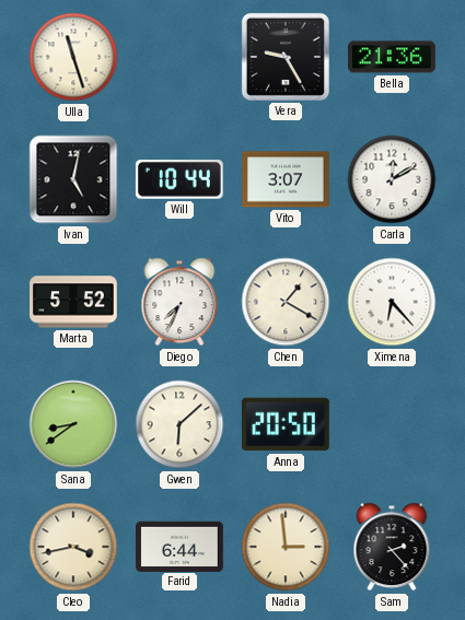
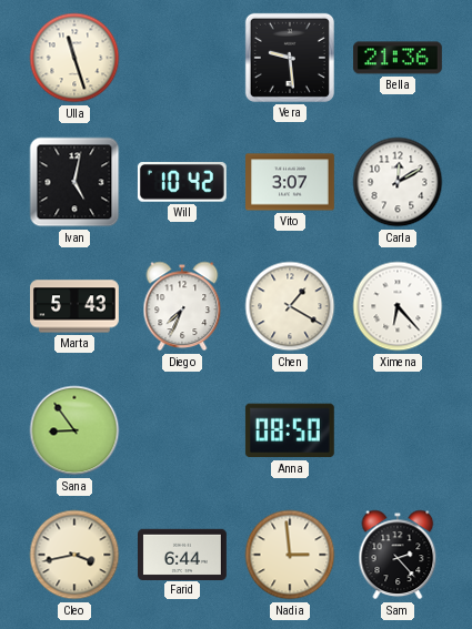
Vera: 9:25 -> 9:29
Will: 10:44 -> 10:42
Marta: 5:52 -> 5:43
Sana: 8:39 -> 8:54
Gwen: 6:08 -> none
Anna: 20:50 -> 08:50
